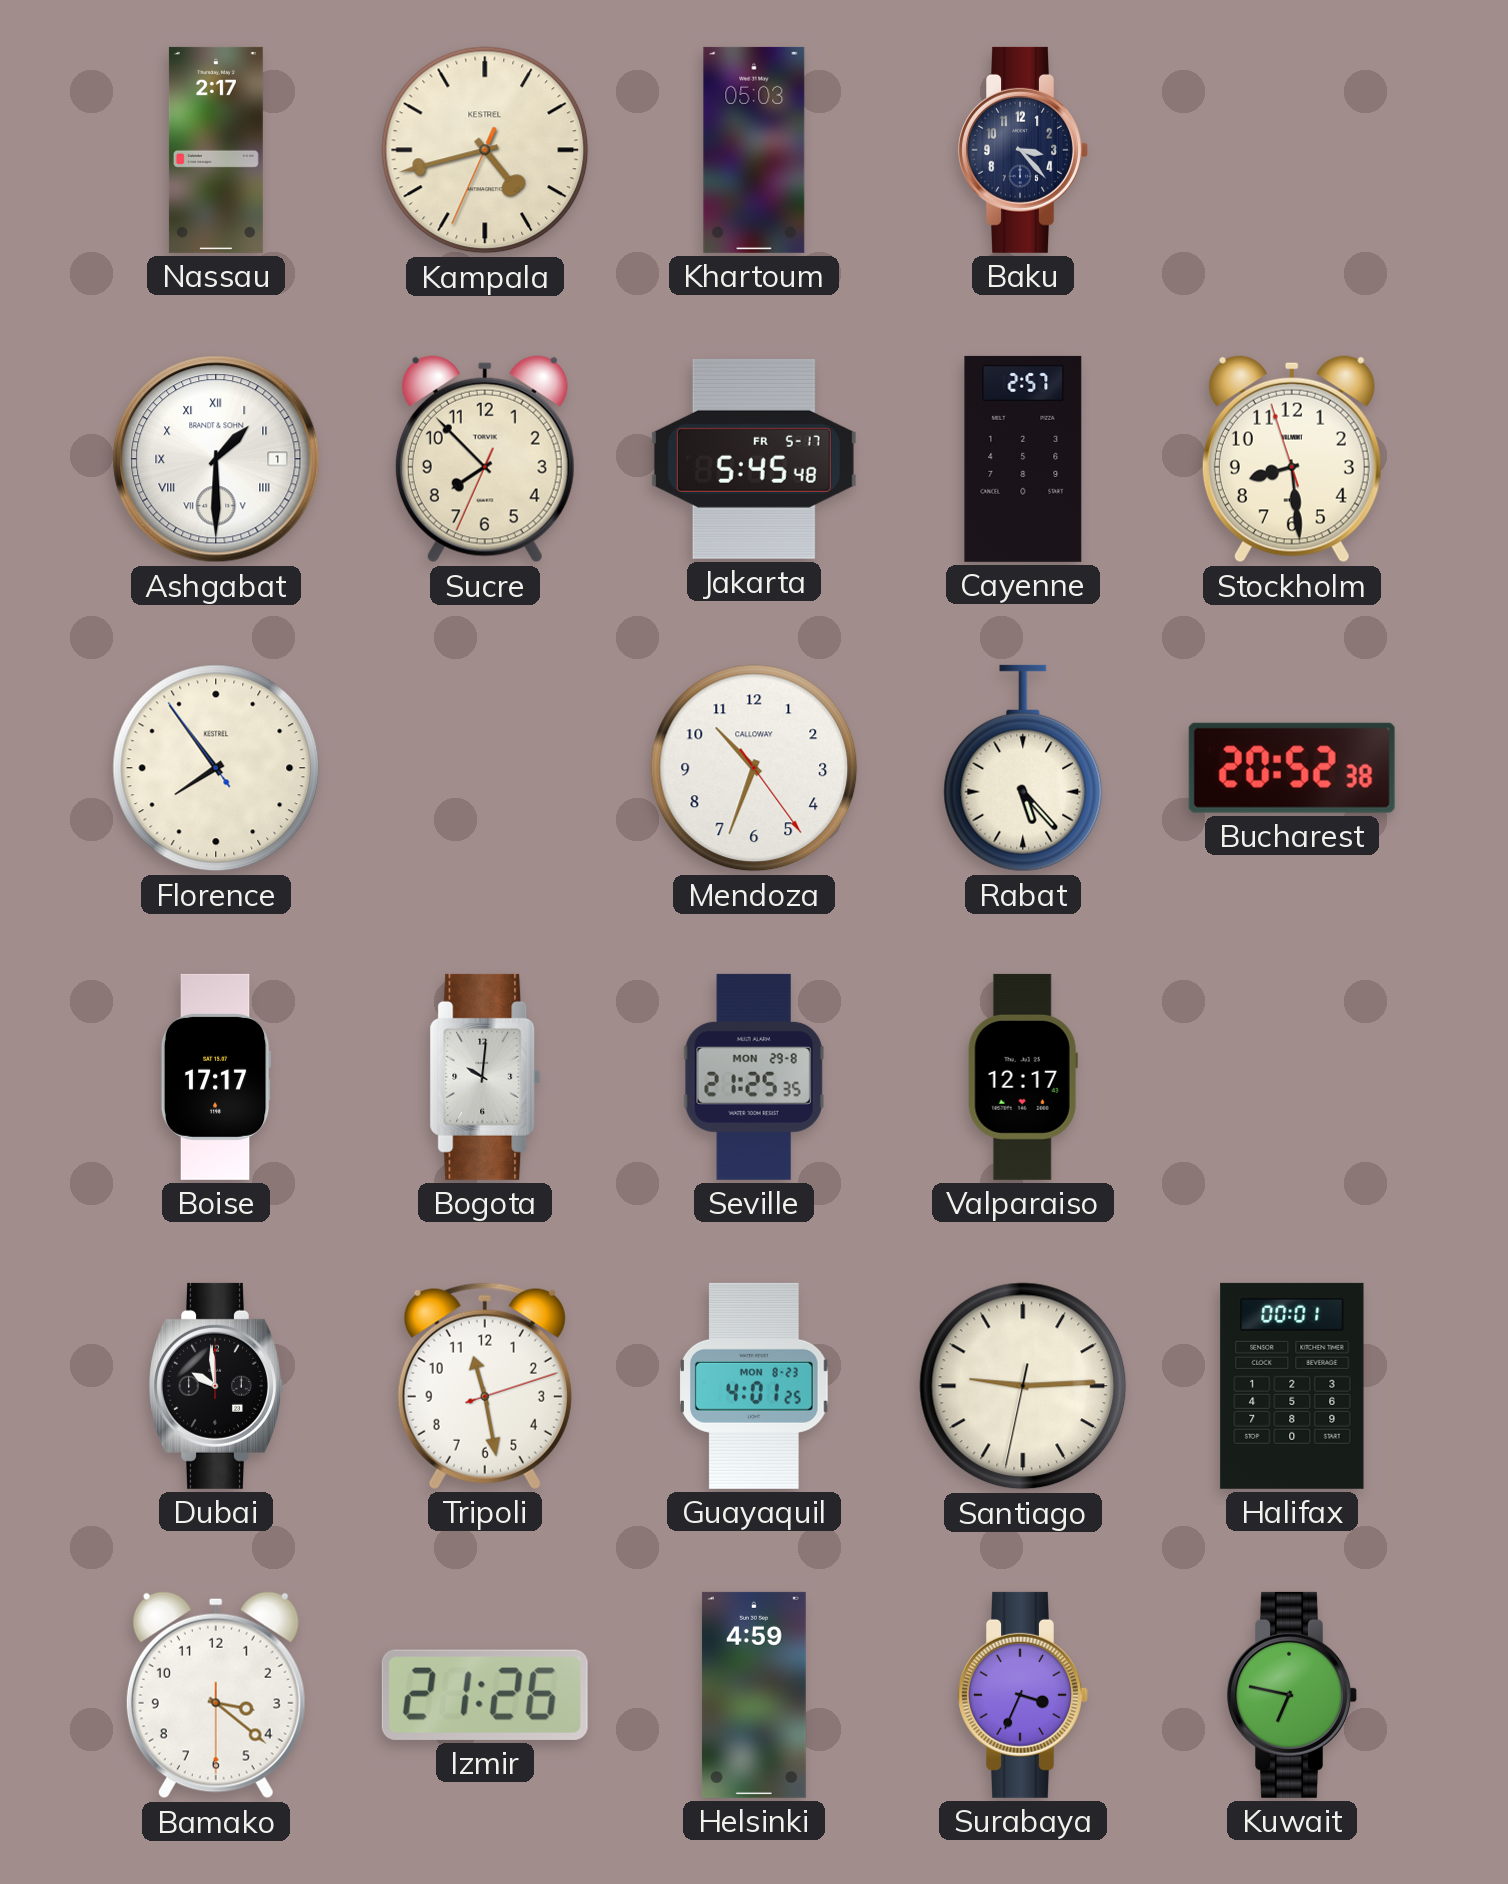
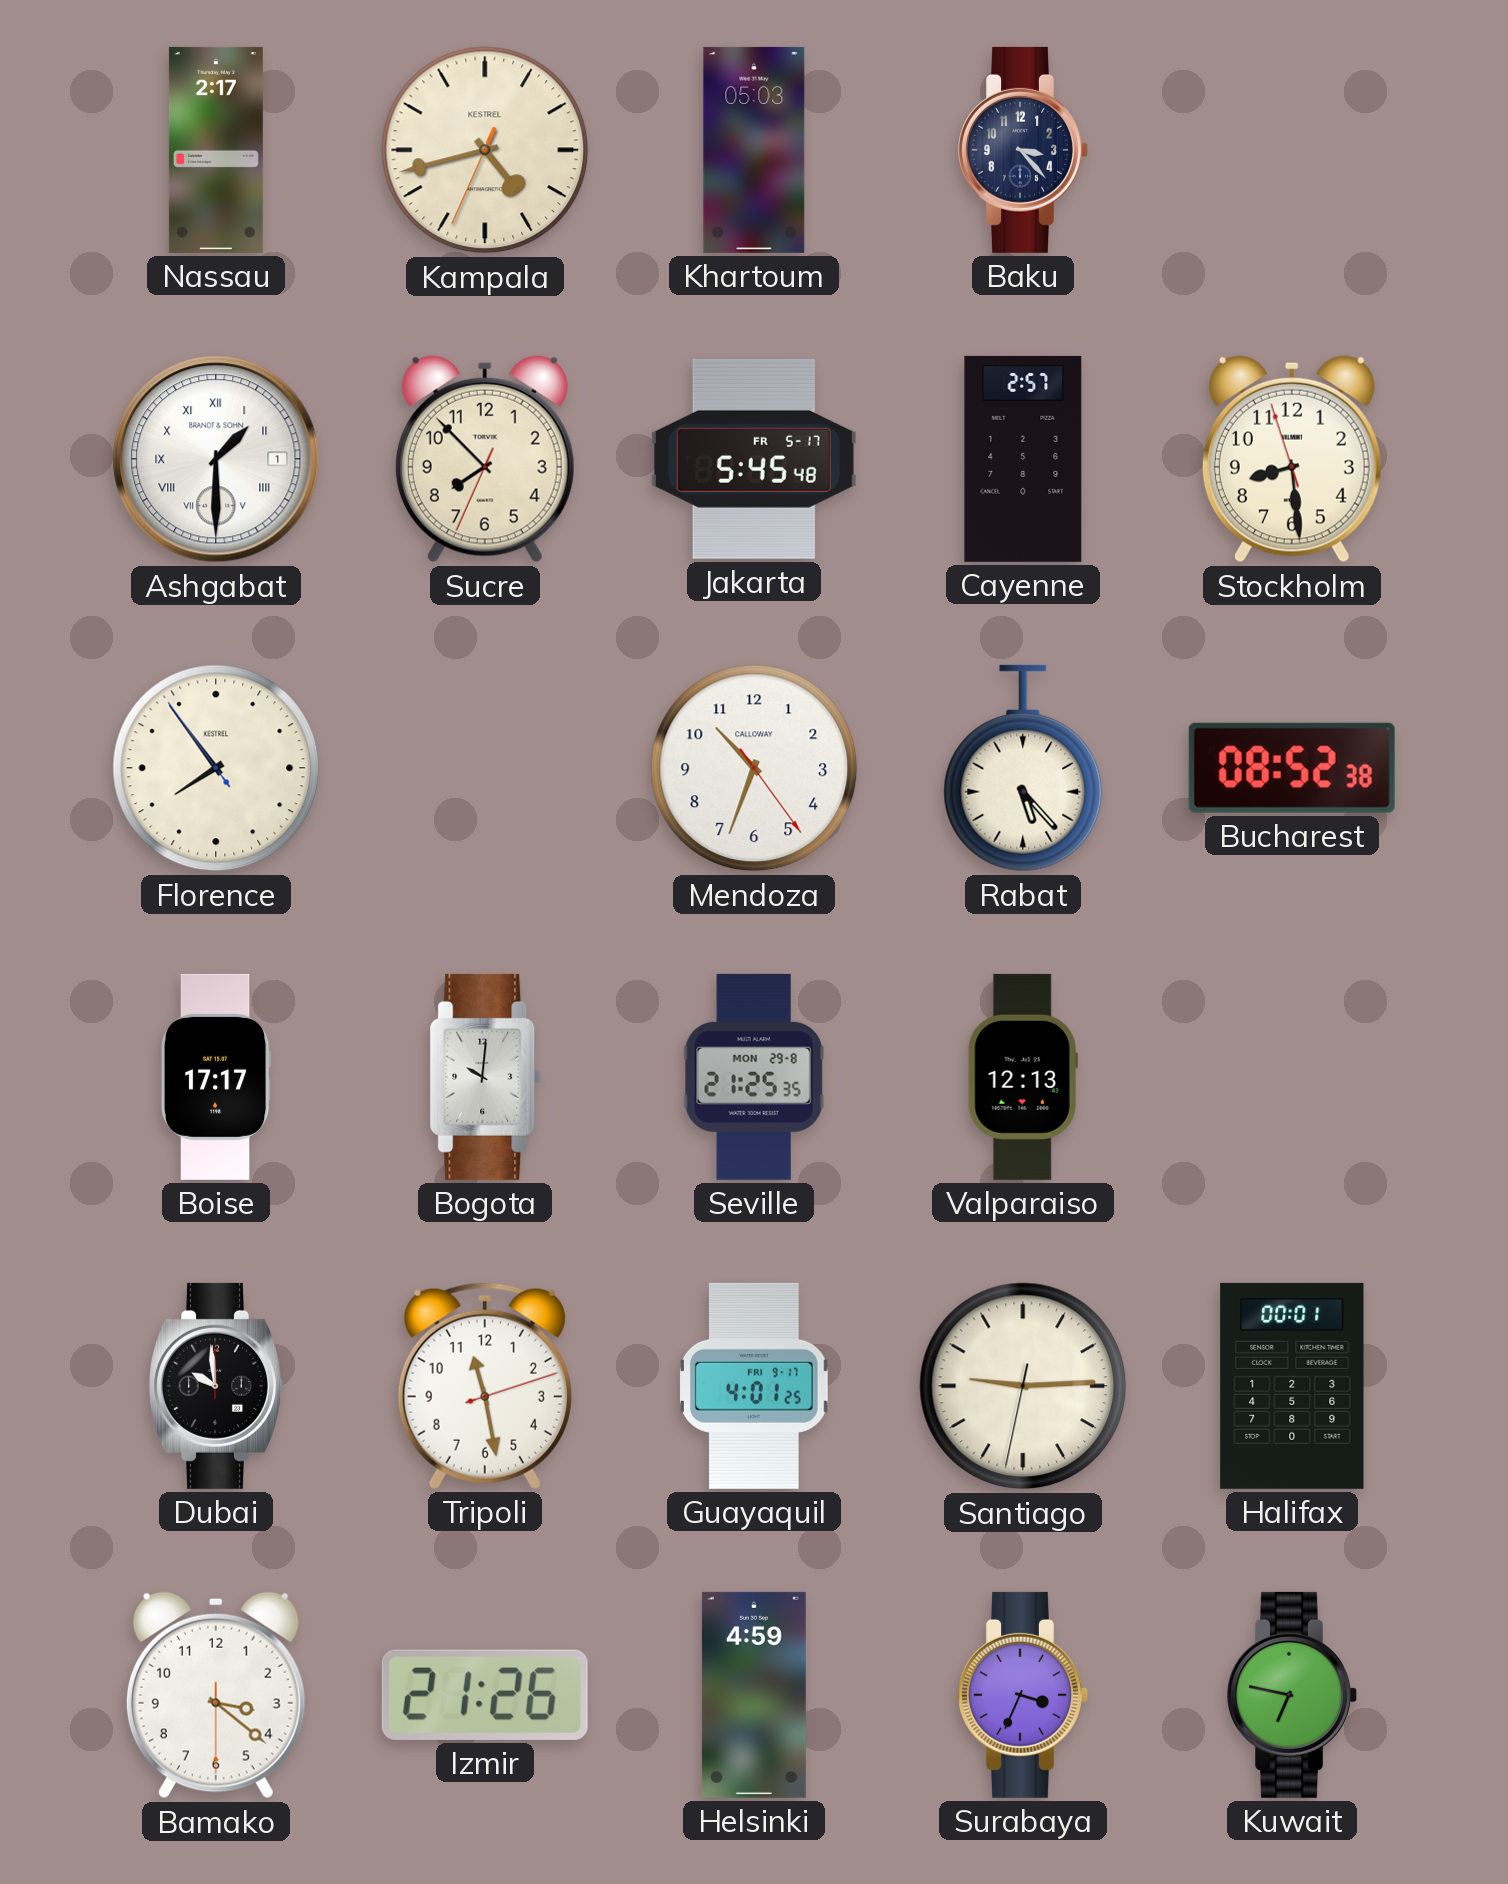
Bucharest: 20:52 -> 08:52
Valparaiso: 12:17 -> 12:13
Guayaquil date: MON 8-23 -> FRI 9-17
